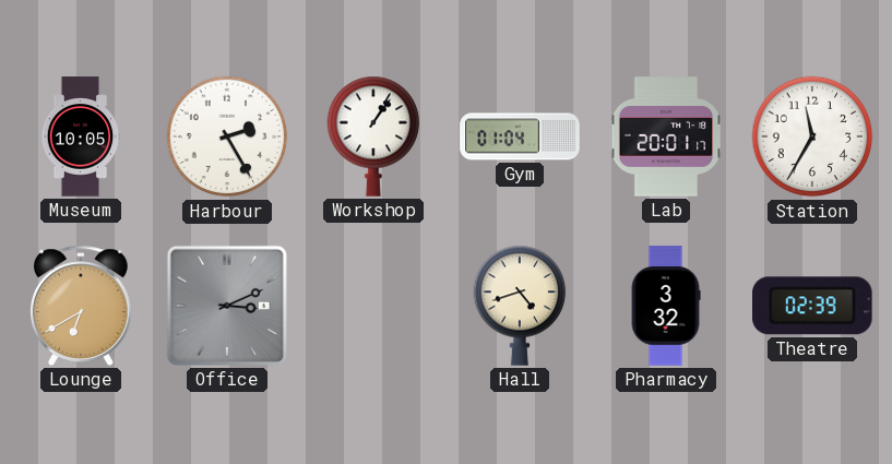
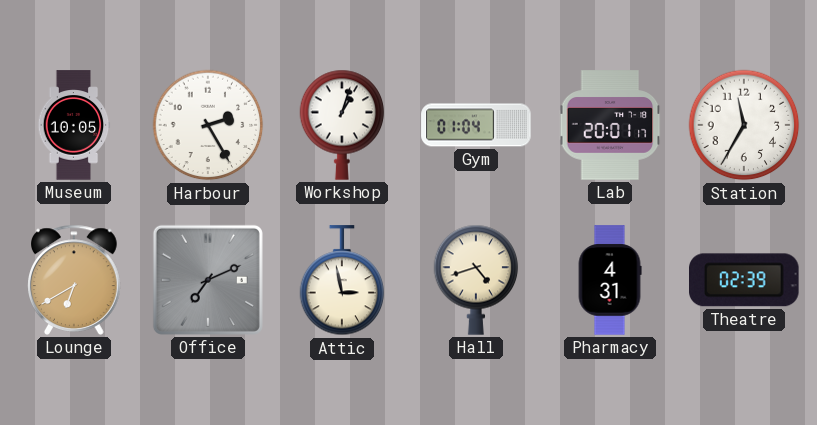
Workshop: 1:06 -> 1:03
Office: 3:11 -> 7:11
Attic: none -> 2:58
Pharmacy: 3:32 -> 4:31
